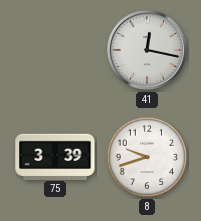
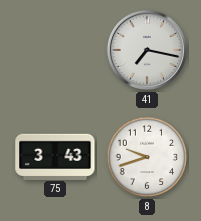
41: 12:17 -> 7:17
75: 3:39 -> 3:43
